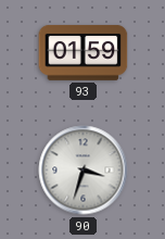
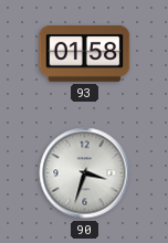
93: 01:59 -> 01:58
